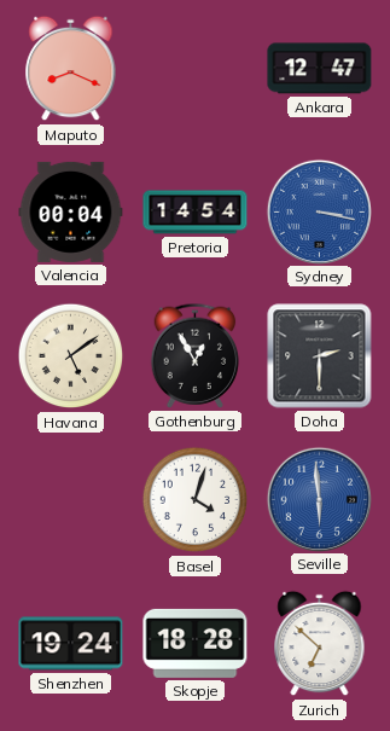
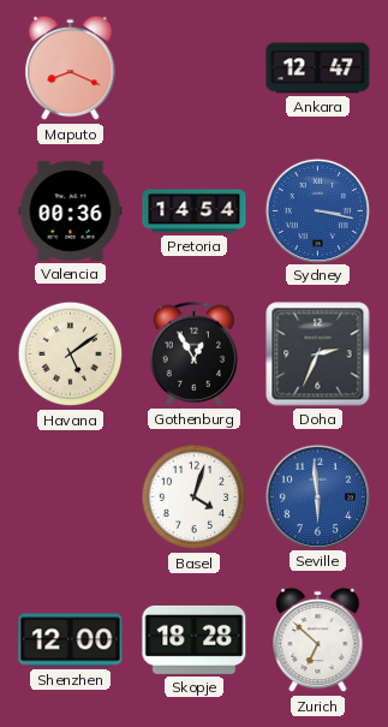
Valencia: 00:04 -> 00:36
Doha: 2:30 -> 2:34
Shenzhen: 19:24 -> 12:00
